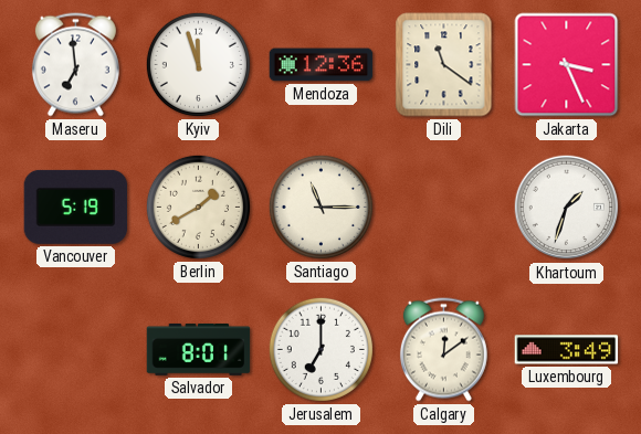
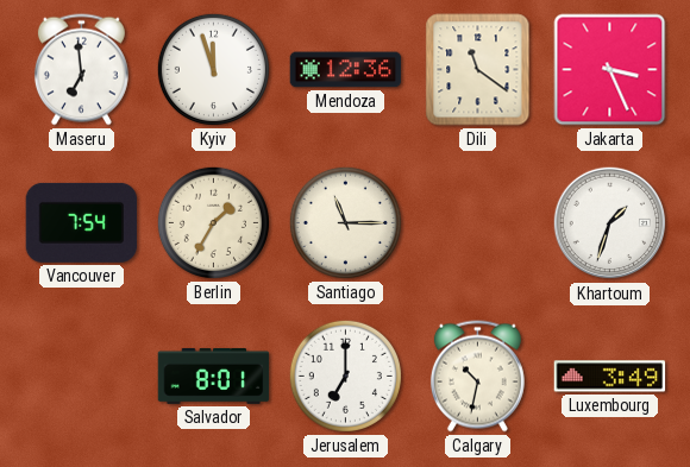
Vancouver: 5:19 -> 7:54
Berlin: 1:40 -> 1:35
Calgary: 12:09 -> 10:32
